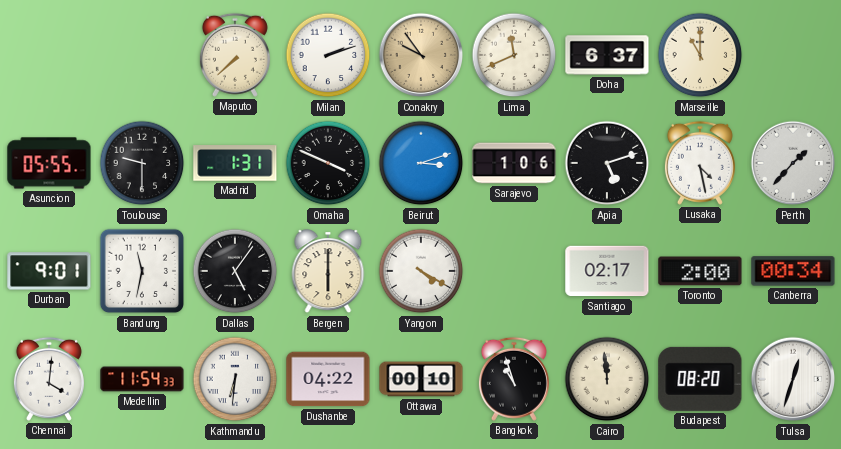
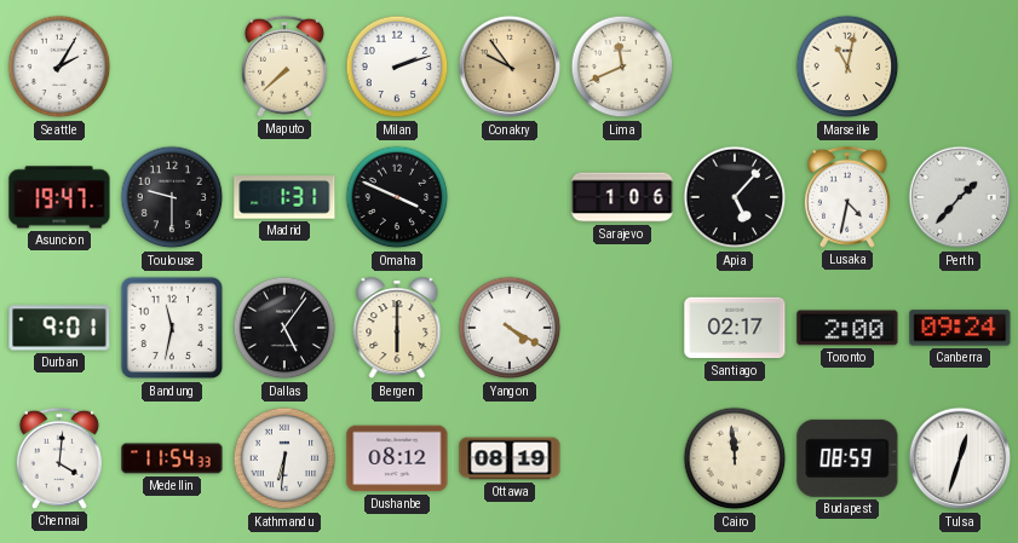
Seattle: none -> 2:05
Doha: 6:37 -> none
Marseille: 11:00 -> 11:02
Asuncion: 05:55 -> 19:47
Beirut: 3:12 -> none
Apia: 5:12 -> 5:07
Lusaka: 4:28 -> 4:32
Canberra: 00:34 -> 09:24
Dushanbe: 04:22 -> 08:12
Ottawa: 00:10 -> 08:19
Bangkok: 10:57 -> none
Budapest: 08:20 -> 08:59
